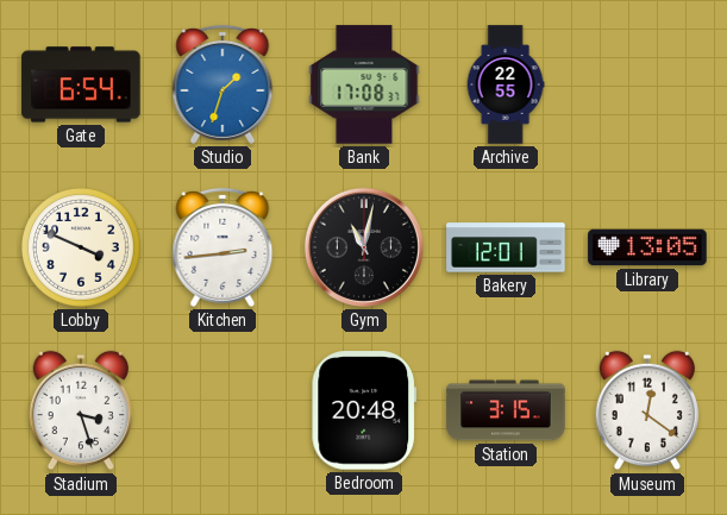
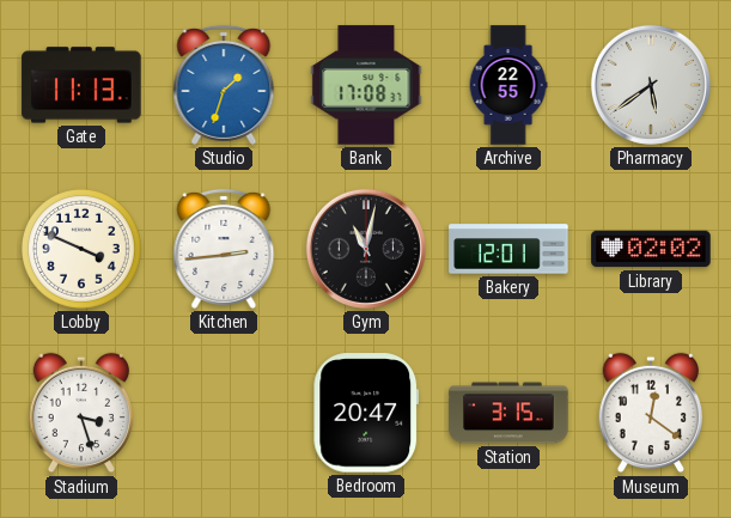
Gate: 6:54 -> 11:13
Pharmacy: none -> 5:39
Library: 13:05 -> 02:02
Bedroom: 20:48 -> 20:47
